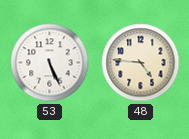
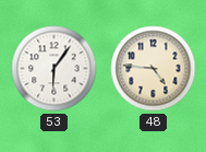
53: 5:26 -> 6:06
